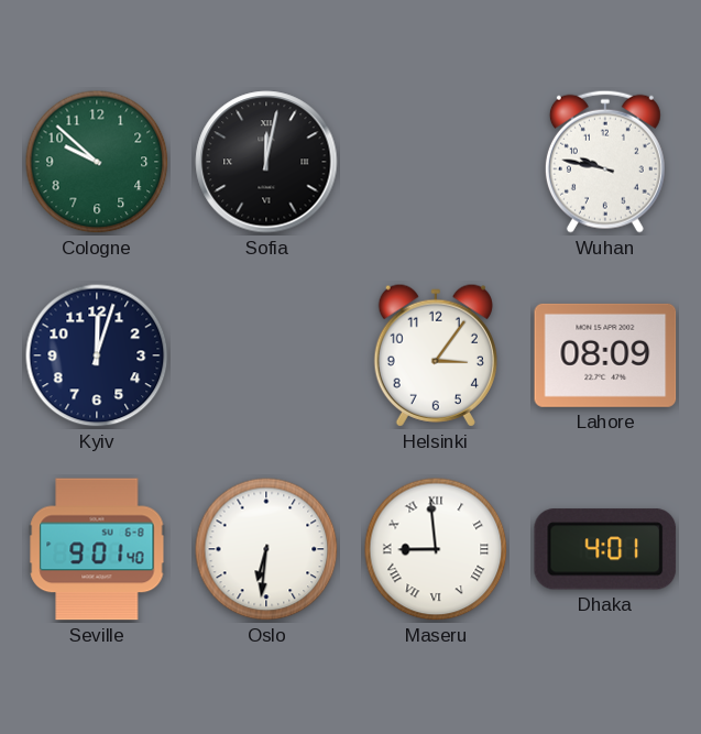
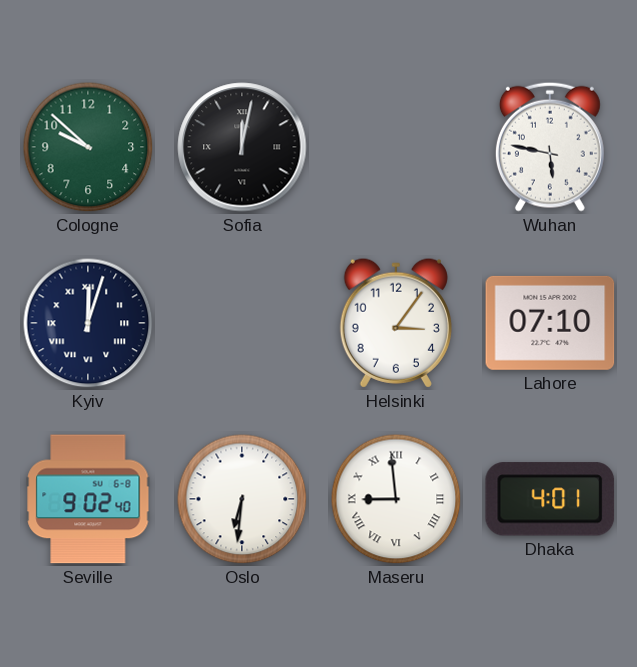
Wuhan: 9:47 -> 5:47
Kyiv numerals: Arabic -> Roman
Lahore: 08:09 -> 07:10
Seville: 9:01 -> 9:02
